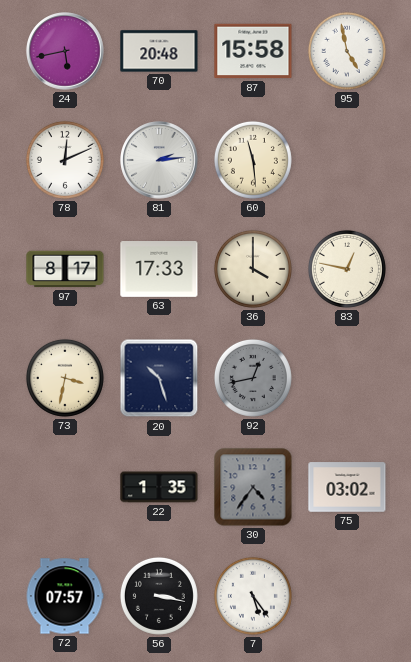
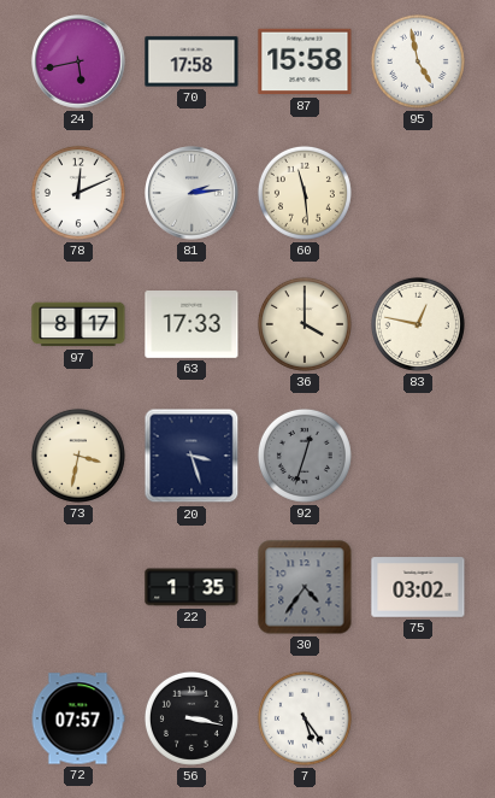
70: 20:48 -> 17:58
20: 10:27 -> 3:27
92: 12:43 -> 12:33
